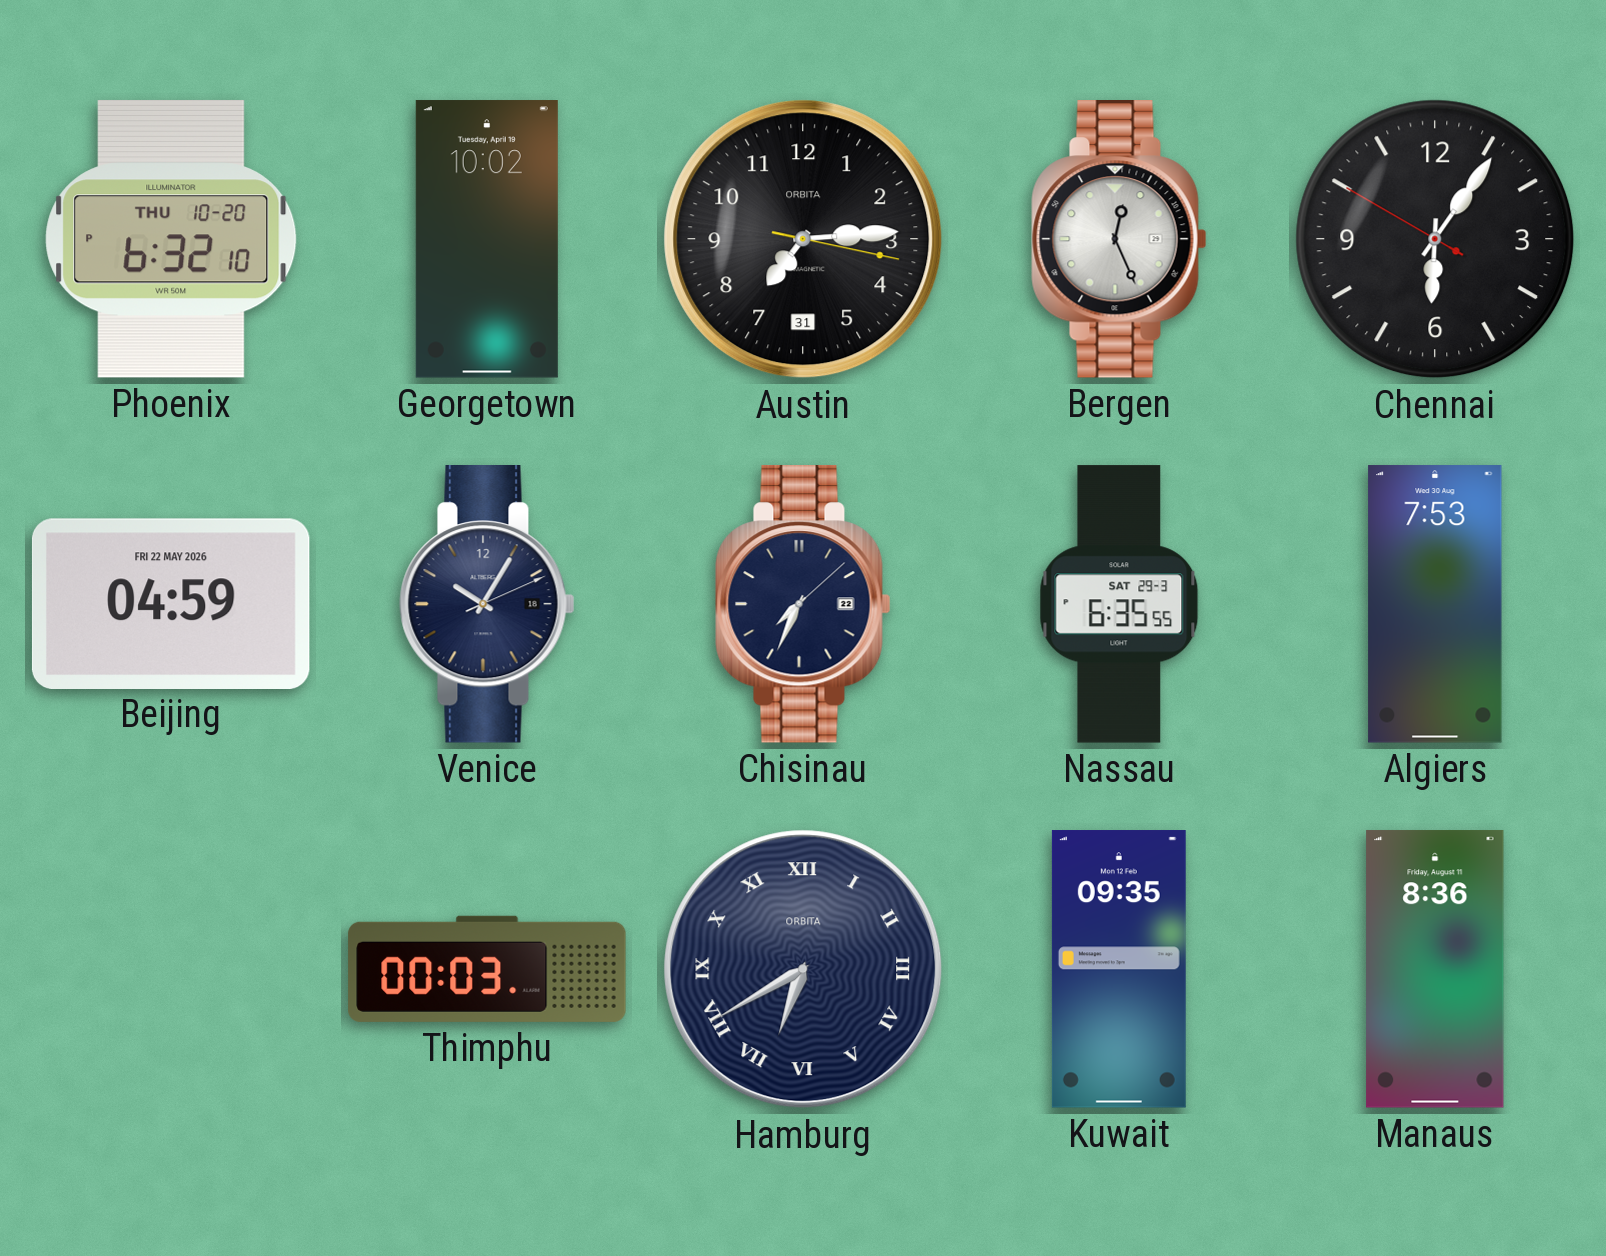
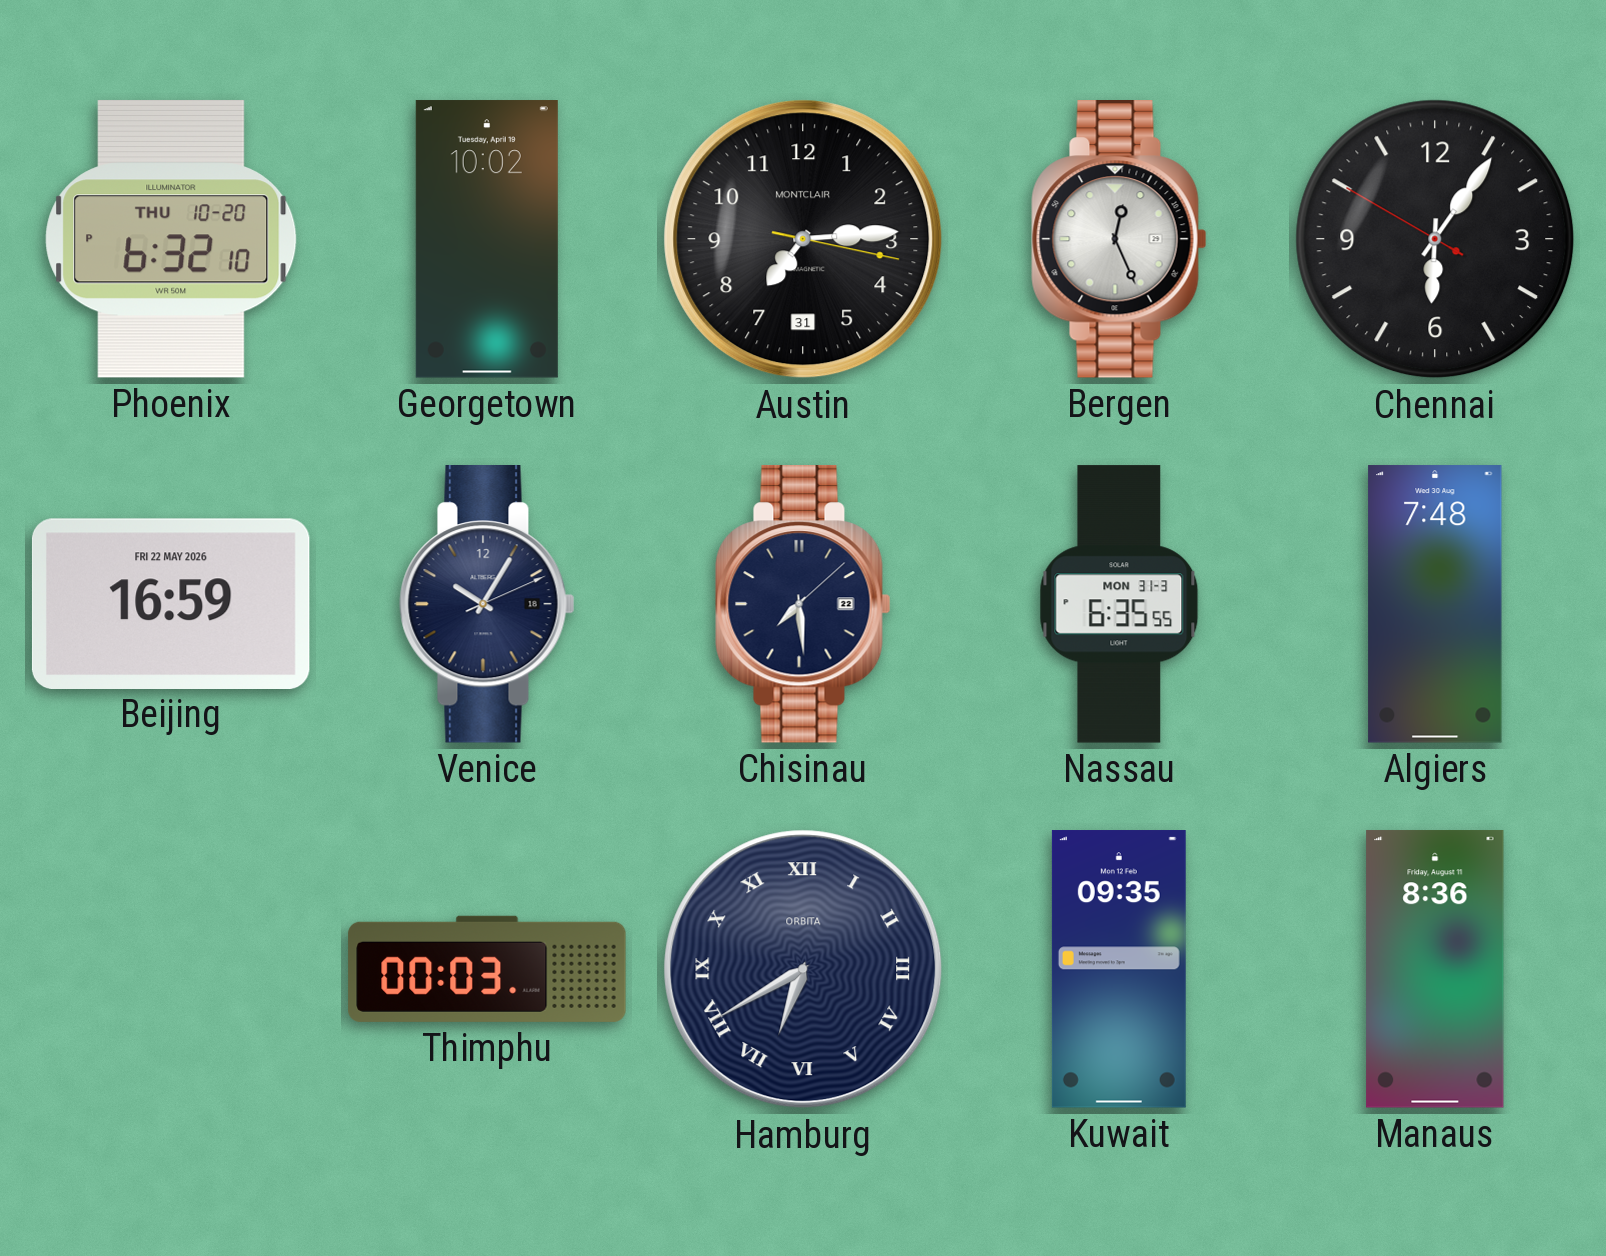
Austin brand: ORBITA -> MONTCLAIR
Beijing: 04:59 -> 16:59
Chisinau: 7:34 -> 7:29
Nassau date: SAT 29-3 -> MON 31-3
Algiers: 7:53 -> 7:48
